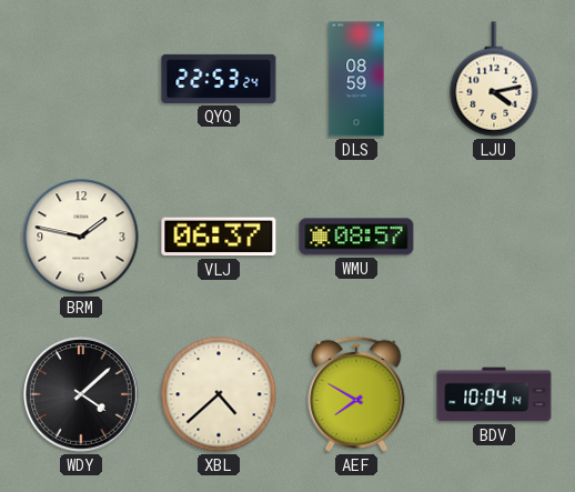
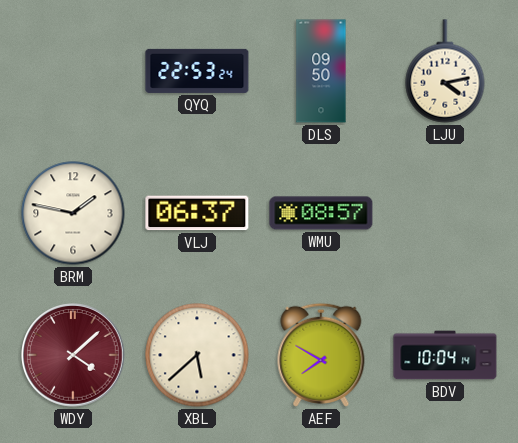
DLS: 08:59 -> 09:50
WDY dial: black -> burgundy
XBL: 4:38 -> 5:38
